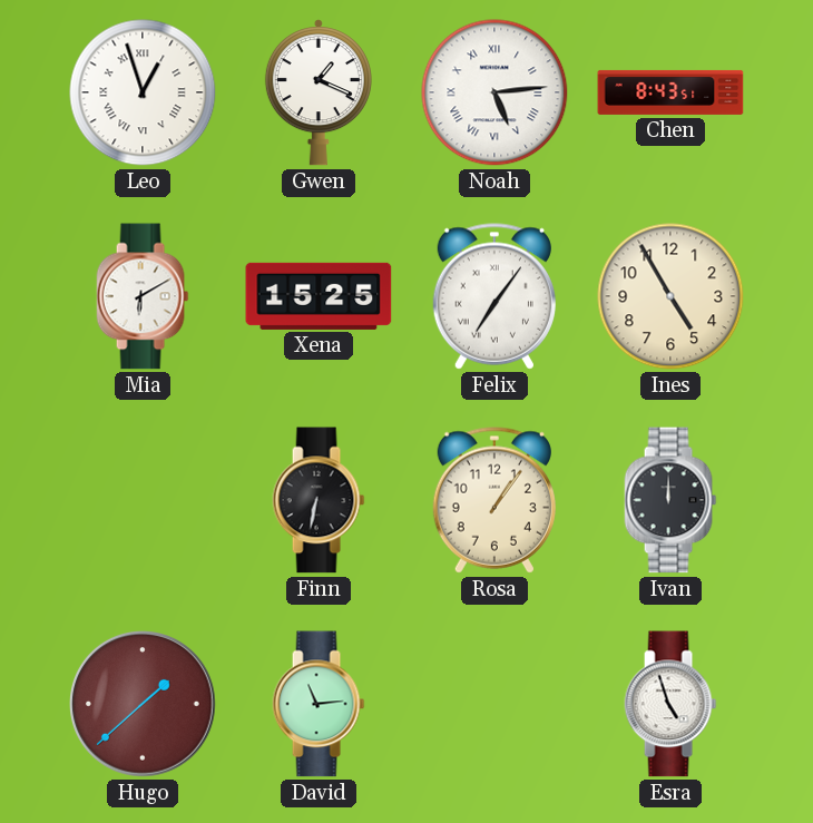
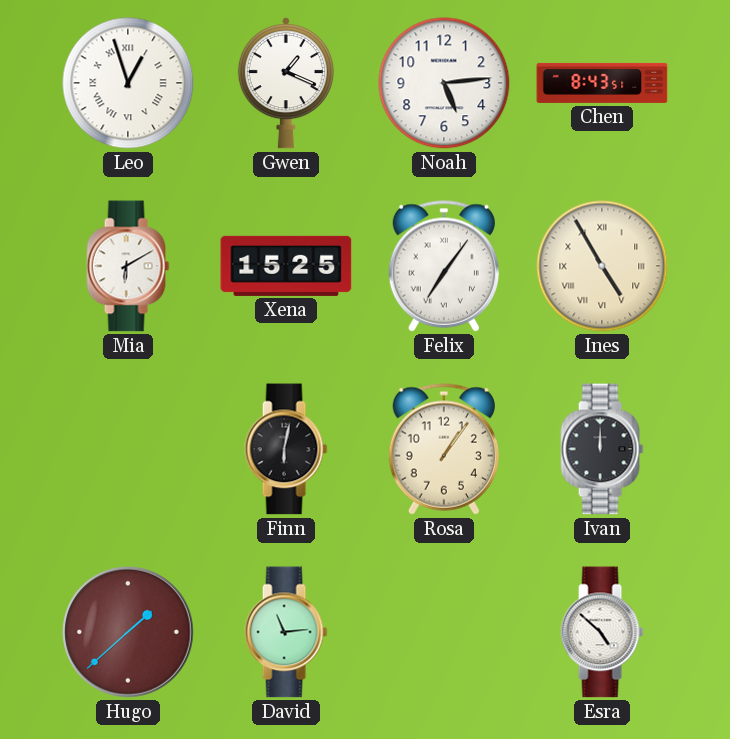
Noah numerals: Roman -> Arabic
Ines numerals: Arabic -> Roman
Finn: 6:32 -> 6:02
Esra: 4:57 -> 4:52
